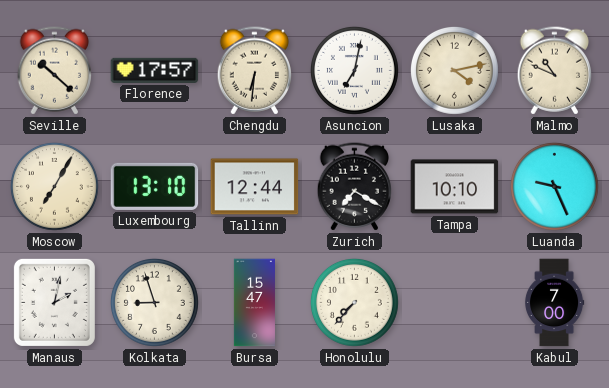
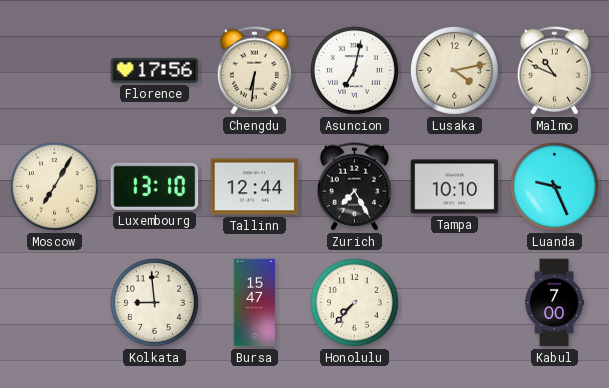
Seville: 10:22 -> none
Florence: 17:57 -> 17:56
Zurich: 7:20 -> 7:25
Manaus: 2:02 -> none
Kolkata: 8:57 -> 8:59
